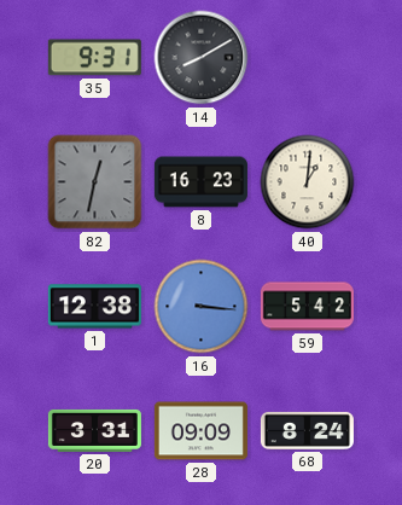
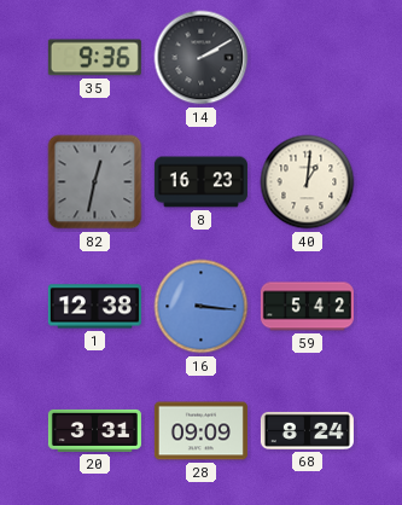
35: 9:31 -> 9:36
14: 8:10 -> 2:10
